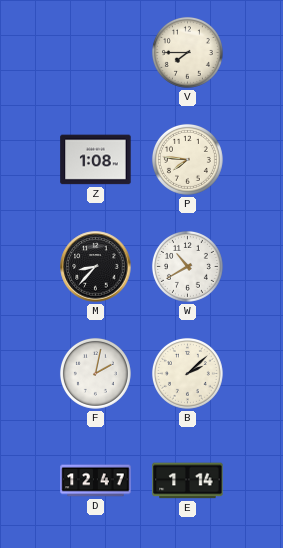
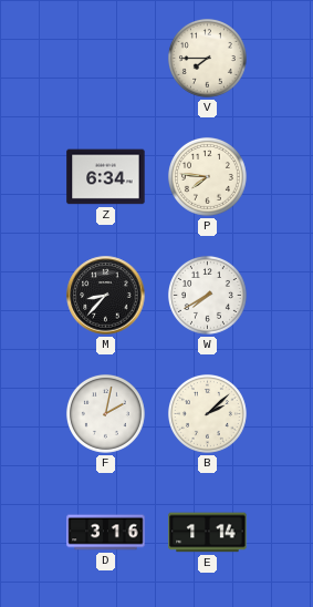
Z: 1:08 -> 6:34
W: 10:40 -> 7:40
D: 12:47 -> 3:16
